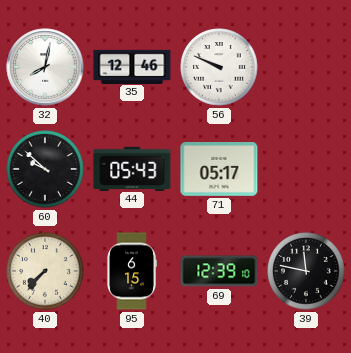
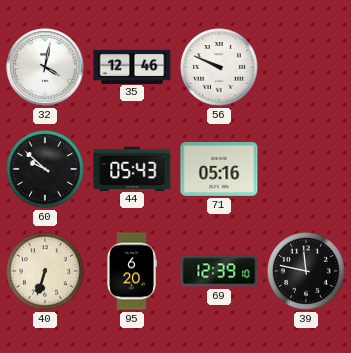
32: 8:02 -> 4:02
71: 05:17 -> 05:16
40: 7:37 -> 6:33
95: 6:15 -> 6:20
